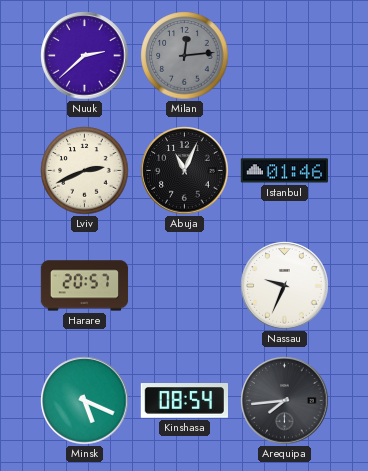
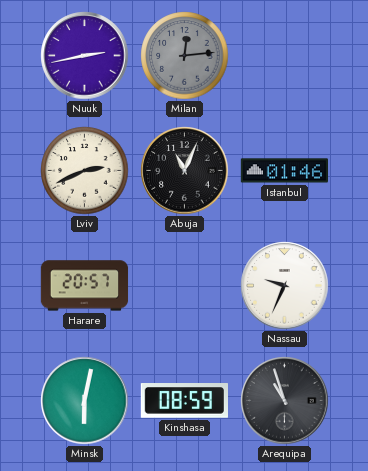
Nuuk: 2:38 -> 2:43
Minsk: 5:19 -> 6:02
Kinshasa: 08:54 -> 08:59
Arequipa: 7:44 -> 10:57
